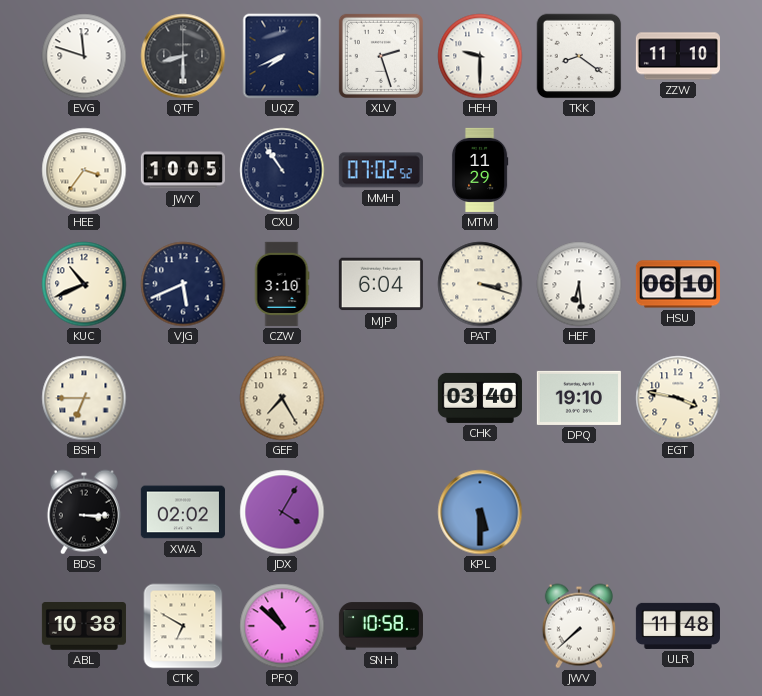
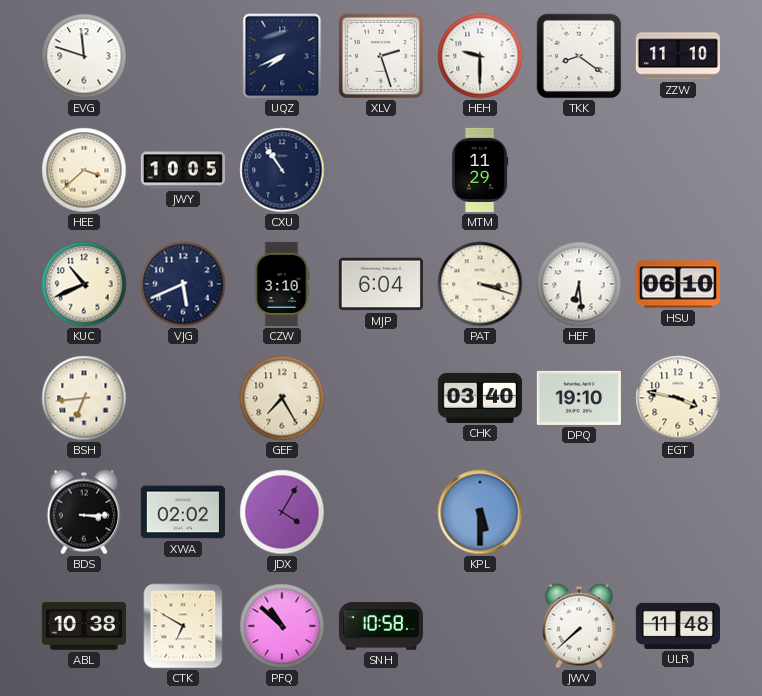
QTF: 8:30 -> none
HEE: 3:36 -> 3:38
MMH: 07:02 -> none
BSH: 6:45 -> 6:44
